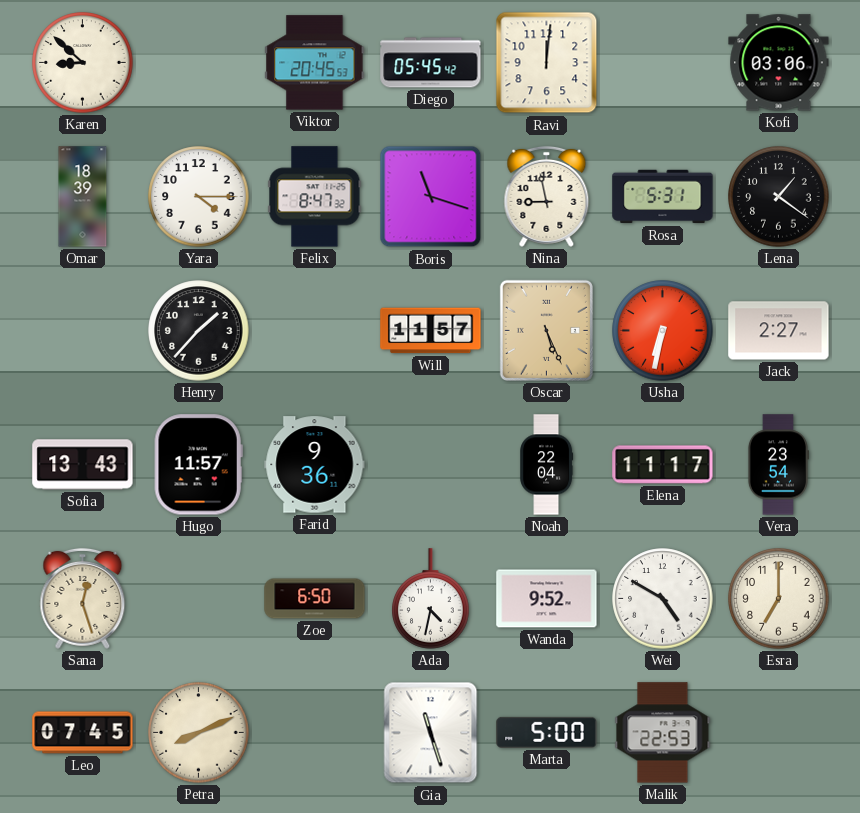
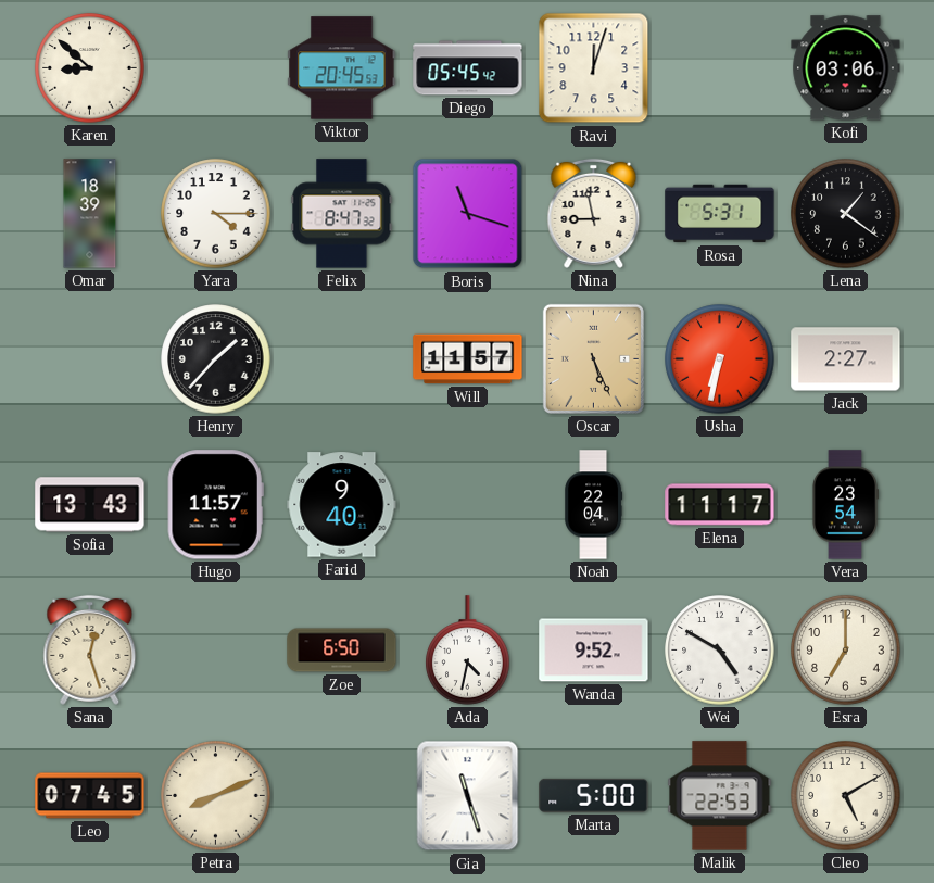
Ravi: 12:01 -> 12:03
Farid: 9:36 -> 9:40
Cleo: none -> 5:10
